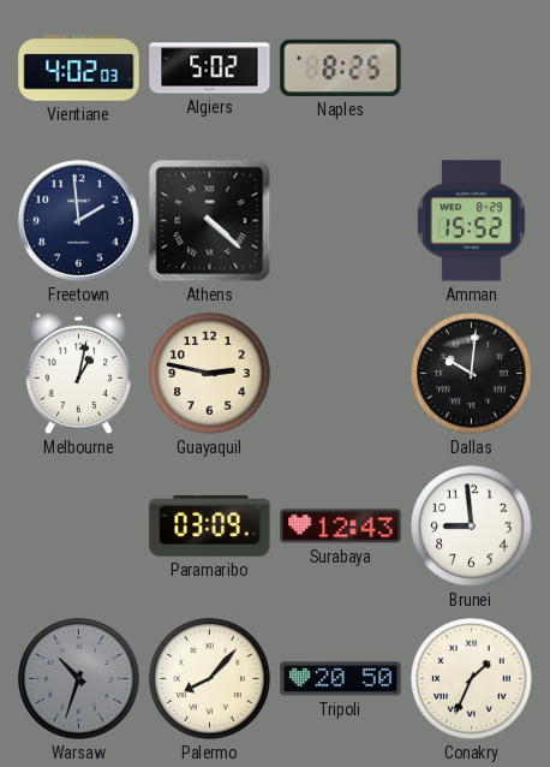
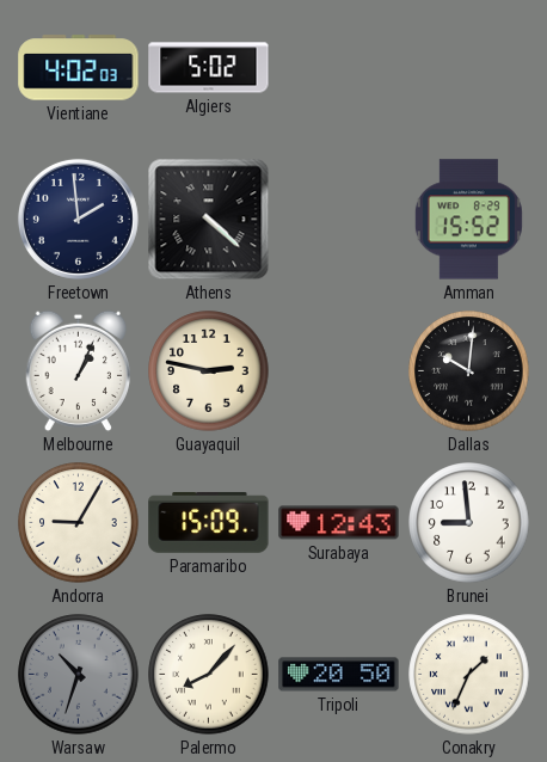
Naples: 8:25 -> none
Melbourne: 1:02 -> 1:04
Andorra: none -> 9:05
Paramaribo: 03:09 -> 15:09
